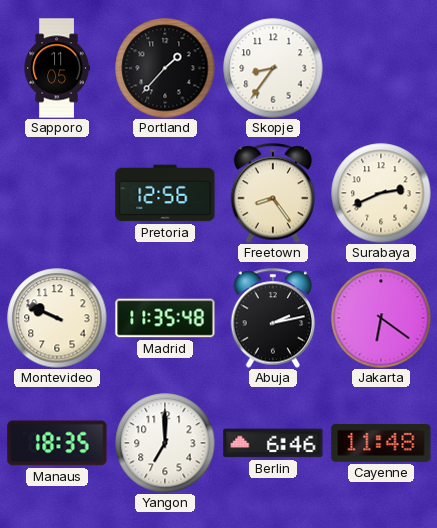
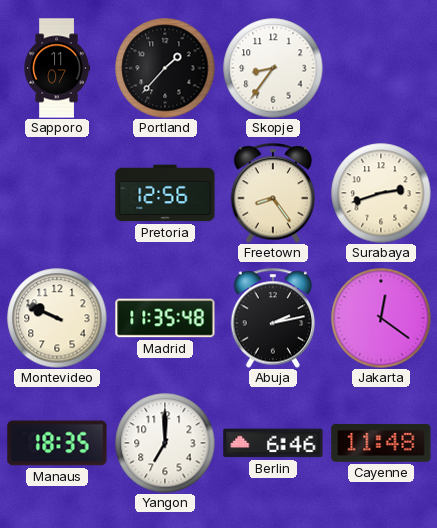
Sapporo: 11:05 -> 11:07
Surabaya: 2:41 -> 2:42
Jakarta: 6:21 -> 12:21
